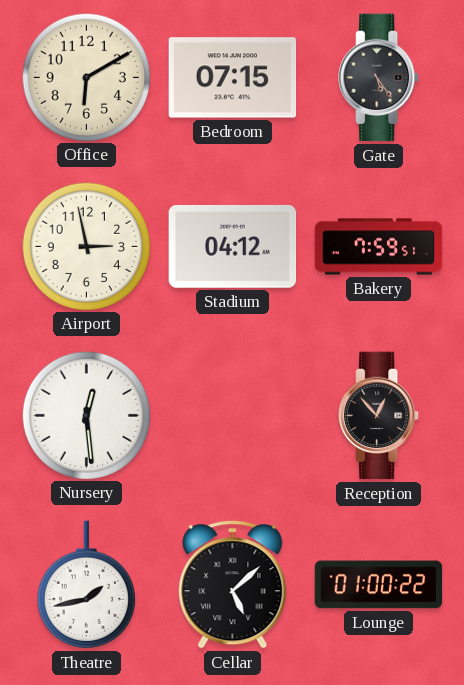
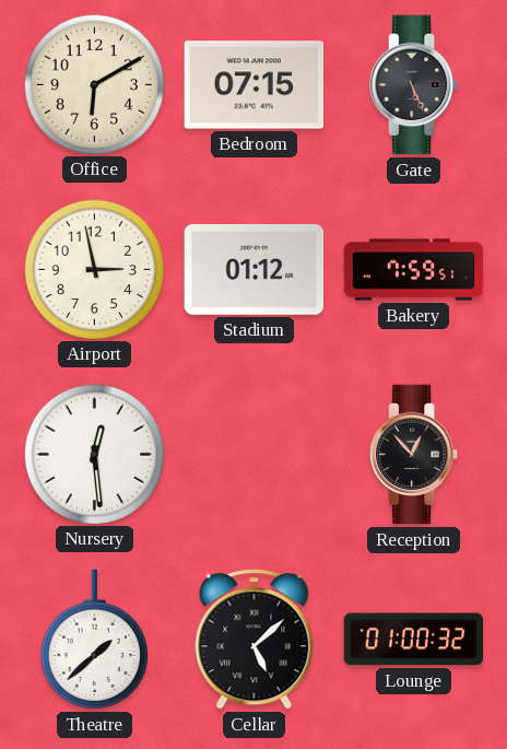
Gate: 5:24 -> 5:26
Stadium: 04:12 -> 01:12
Theatre: 1:43 -> 1:38
Lounge: 01:00:22 -> 01:00:32
